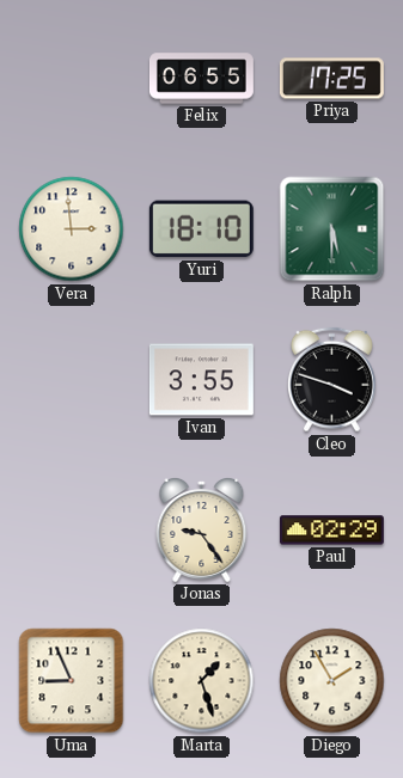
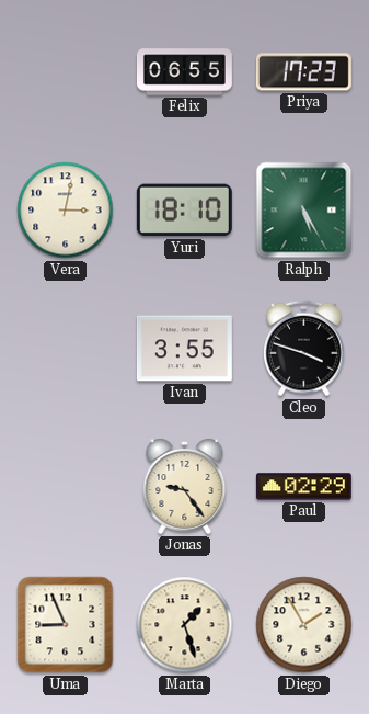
Priya: 17:25 -> 17:23
Vera: 2:59 -> 3:02
Ralph: 5:30 -> 5:25
